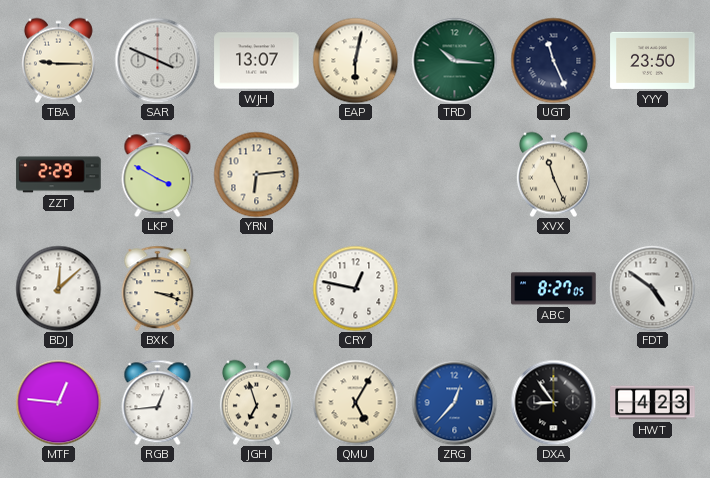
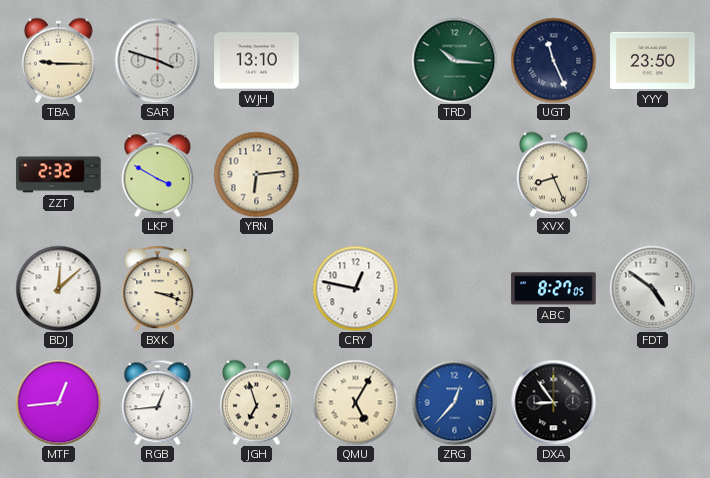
SAR: 3:49 -> 3:48
WJH: 13:07 -> 13:10
EAP: 6:02 -> none
ZZT: 2:29 -> 2:32
XVX: 11:26 -> 8:26
MTF: 12:46 -> 12:44
HWT: 4:23 -> none
